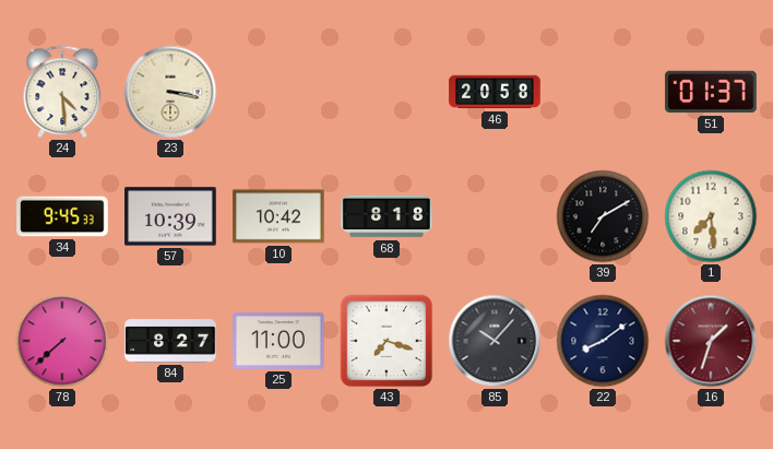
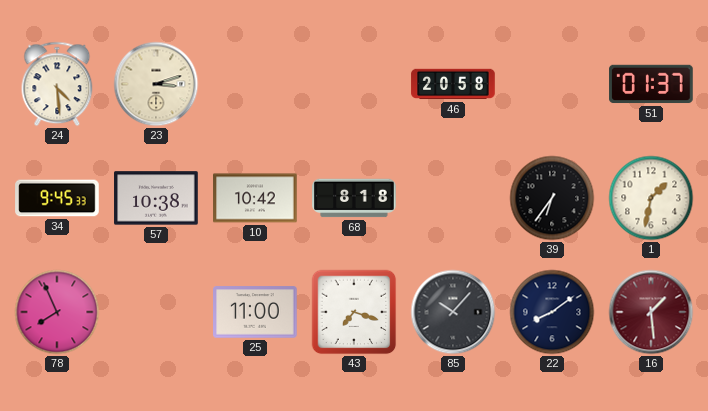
23: 3:17 -> 3:12
57: 10:39 -> 10:38
39: 7:10 -> 6:36
1: 7:29 -> 1:32
78: 7:38 -> 7:56
84: 8:27 -> none
16: 1:33 -> 1:29
